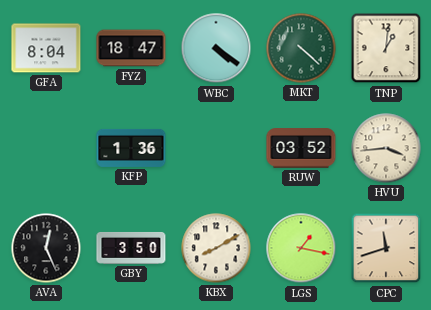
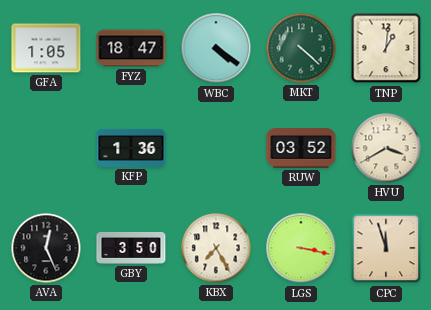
GFA: 8:04 -> 1:05
HVU: 3:44 -> 3:40
KBX: 8:10 -> 7:25
LGS: 1:17 -> 3:17
CPC: 11:42 -> 11:57
